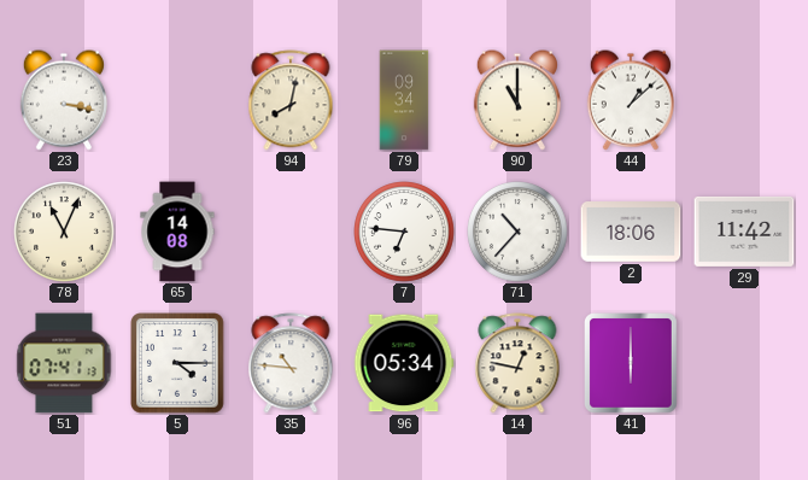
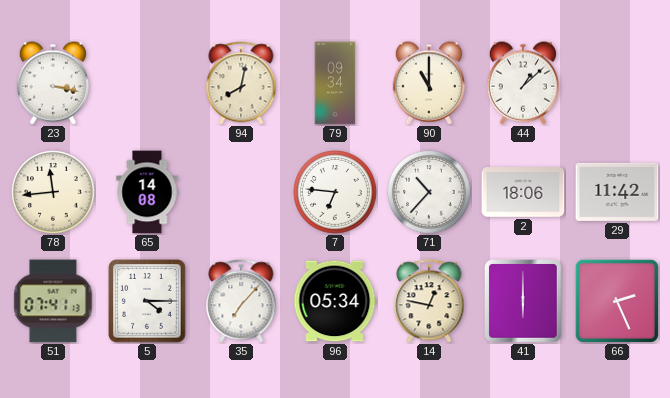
78: 11:04 -> 11:44
35: 10:46 -> 7:07
66: none -> 2:26
